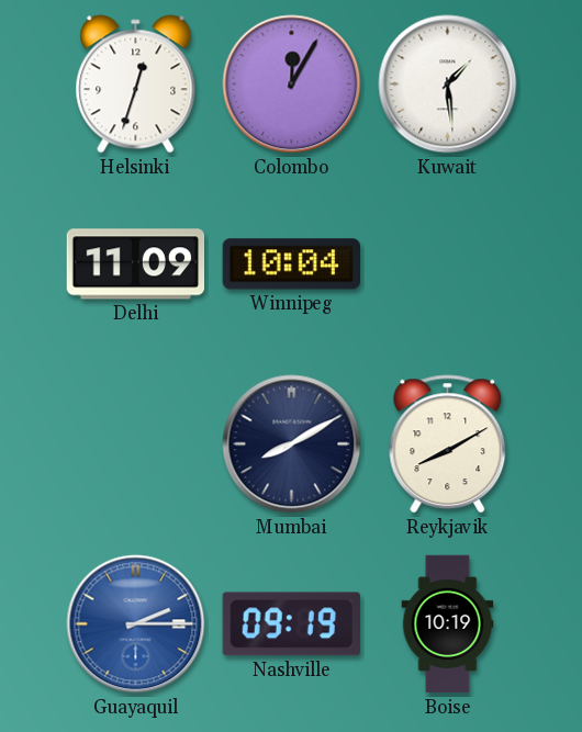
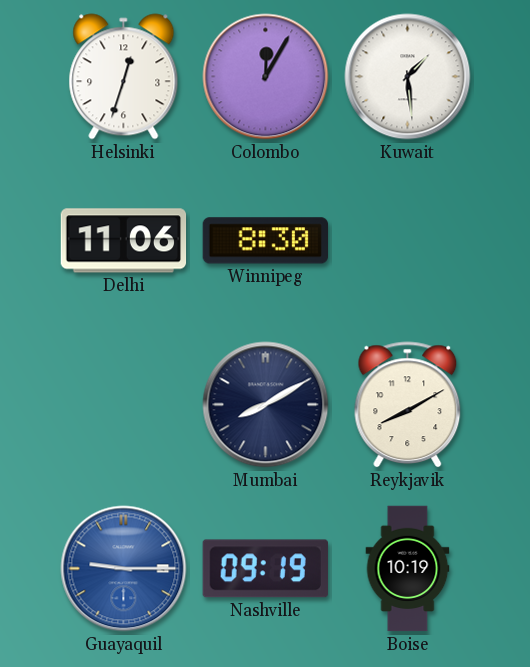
Delhi: 11:09 -> 11:06
Winnipeg: 10:04 -> 8:30
Guayaquil: 2:15 -> 9:15
